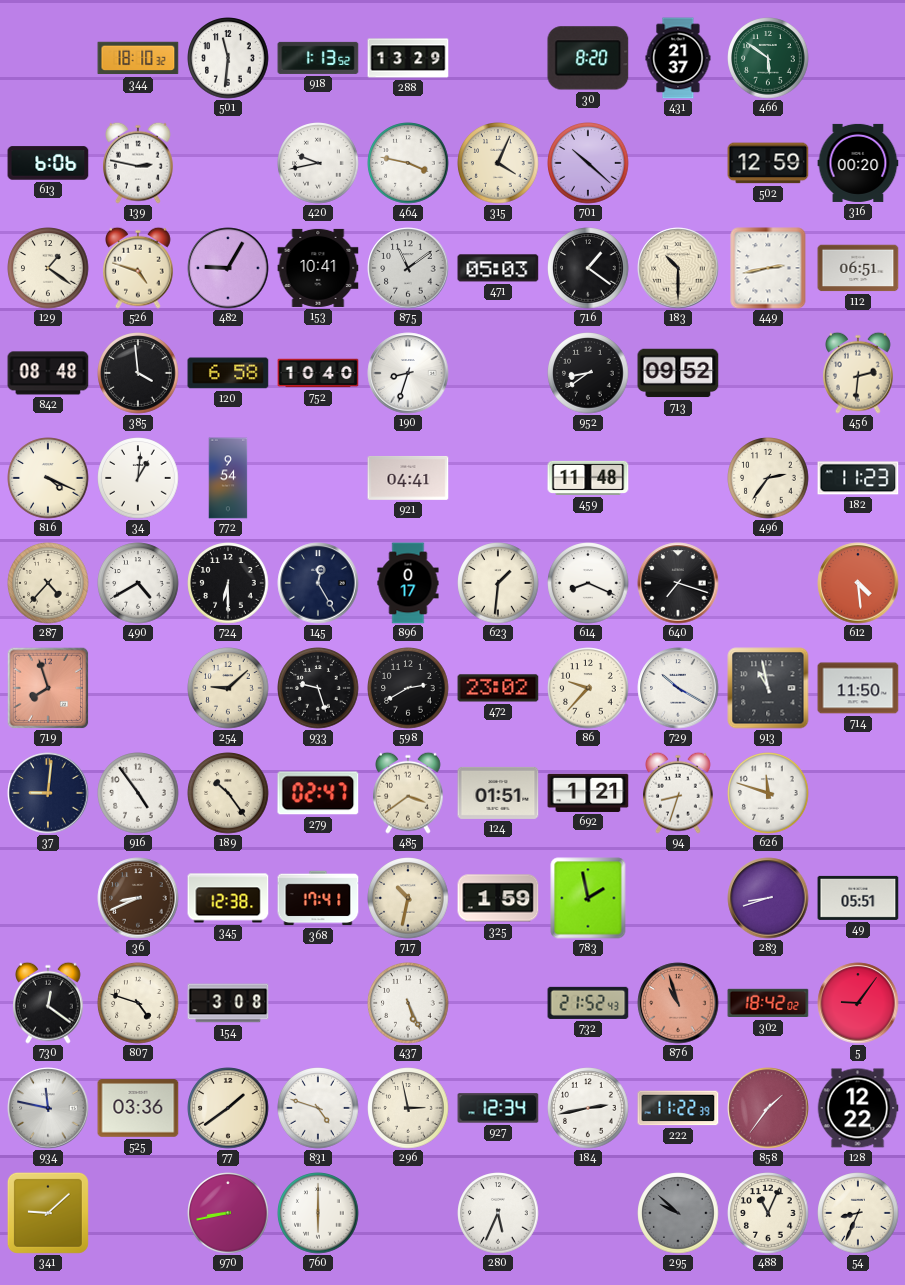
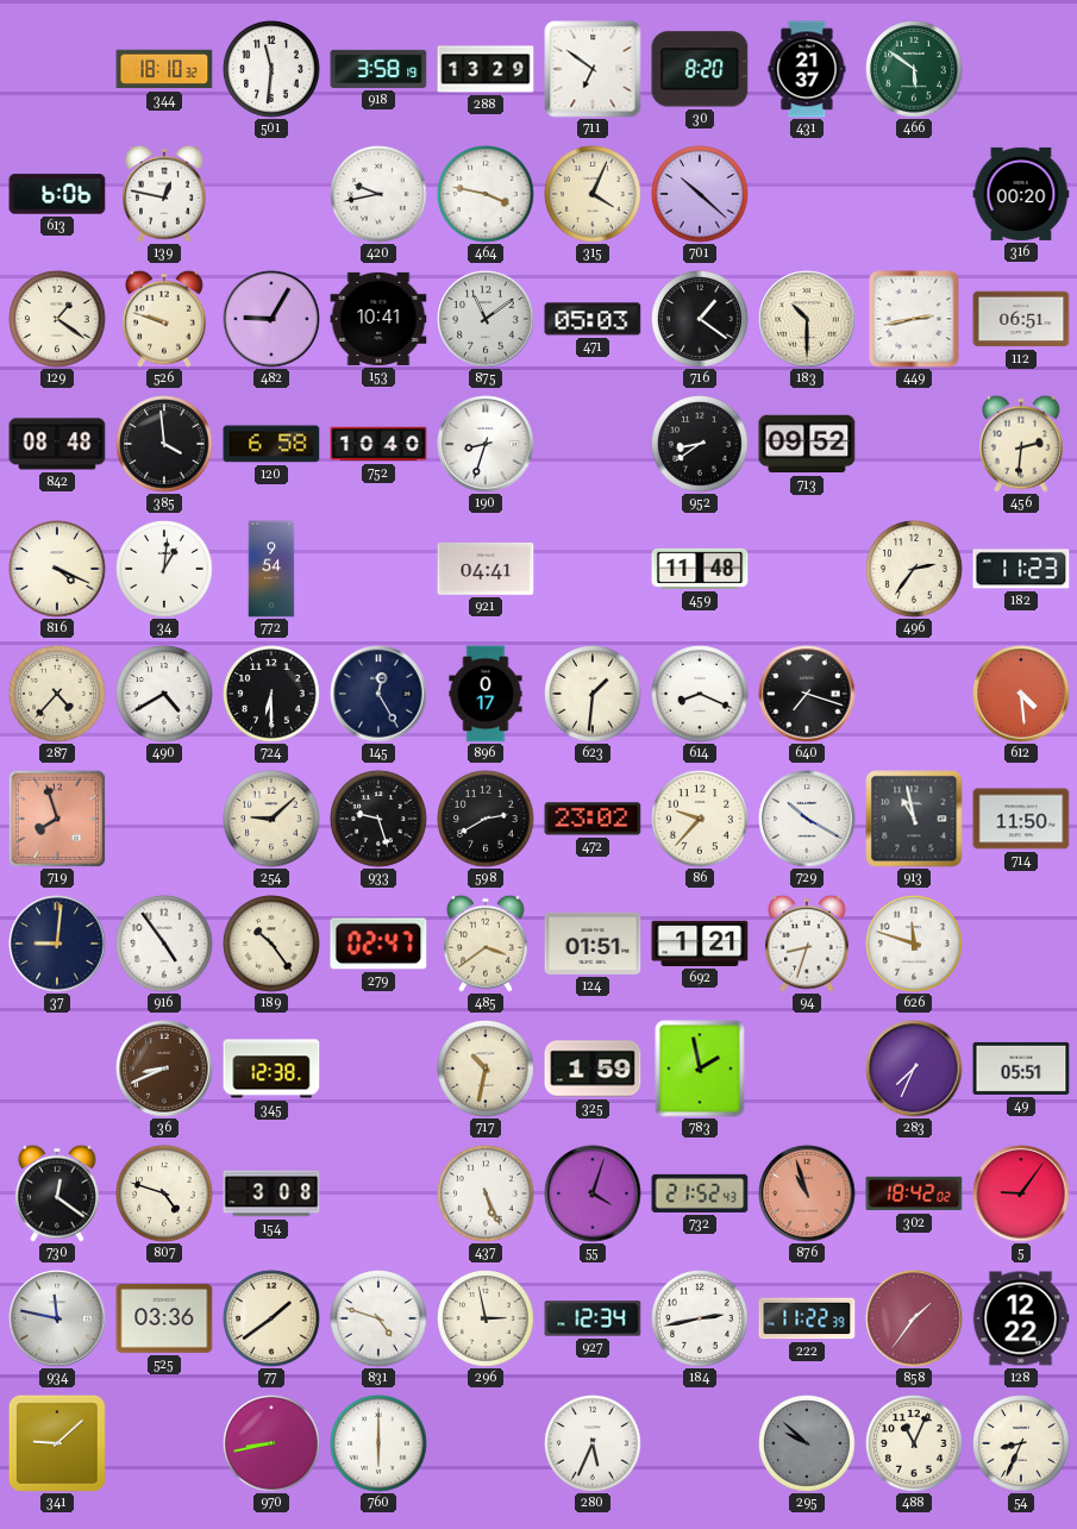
918: 1:13 -> 3:58
711: none -> 6:51
139: 2:47 -> 12:47
502: 12:59 -> none
526: 4:48 -> 9:48
368: 17:41 -> none
283: 8:42 -> 7:34
55: none -> 4:03
